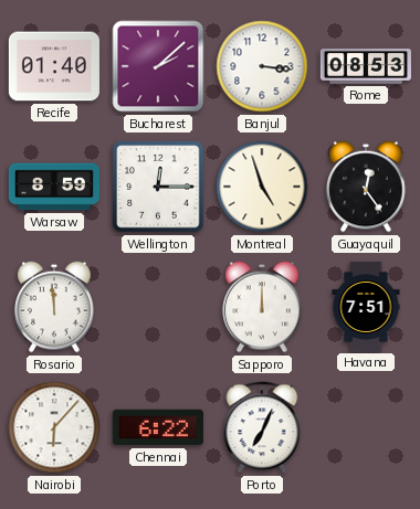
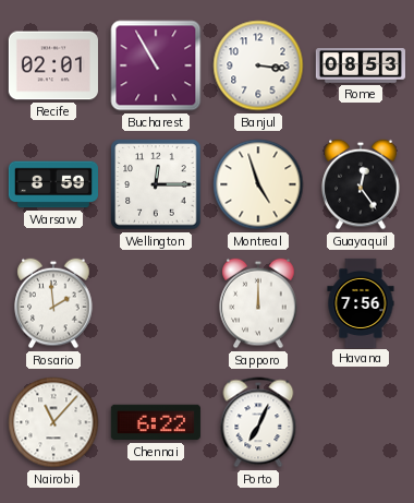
Recife: 01:40 -> 02:01
Bucharest: 2:08 -> 10:55
Rosario: 11:59 -> 1:59
Havana: 7:51 -> 7:56
Nairobi: 6:07 -> 11:07
